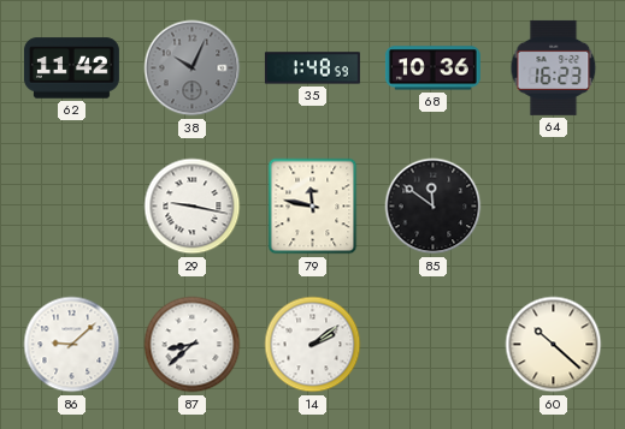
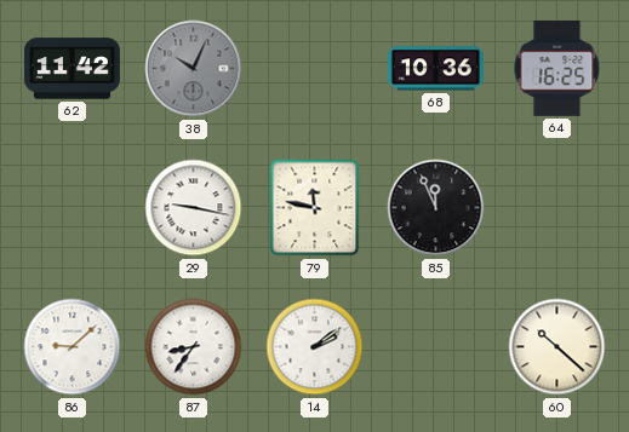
35: 1:48 -> none
64: 16:23 -> 16:25
85: 11:51 -> 11:56
87: 8:38 -> 8:36
